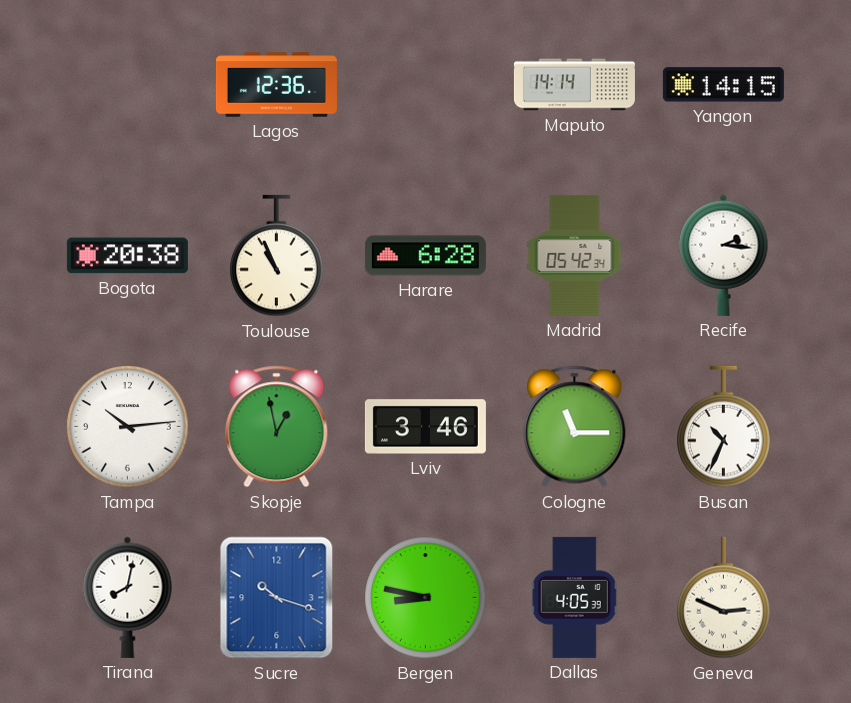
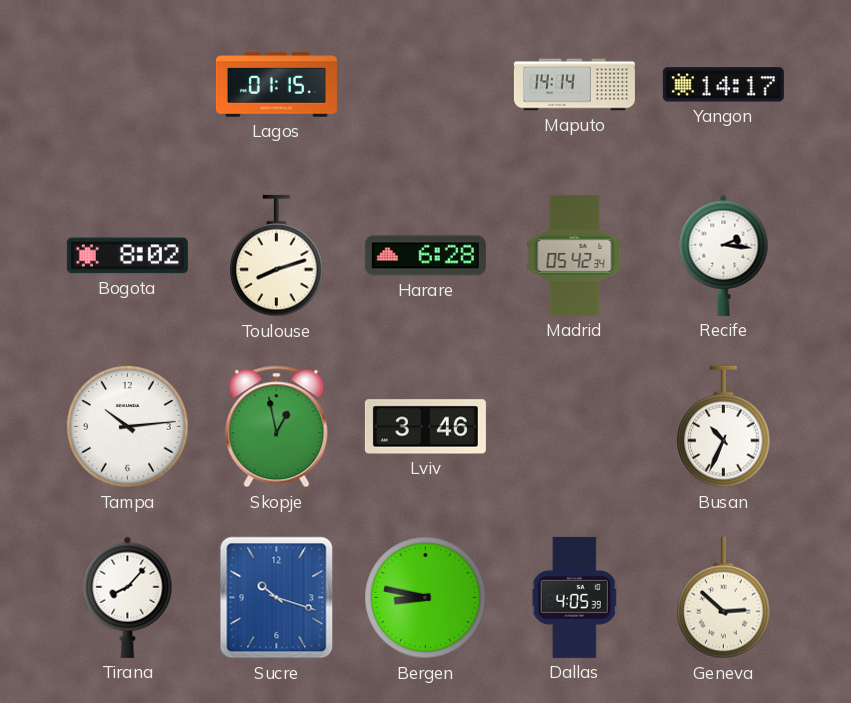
Lagos: 12:36 -> 01:15
Yangon: 14:15 -> 14:17
Bogota: 20:38 -> 8:02
Toulouse: 10:56 -> 8:12
Cologne: 11:15 -> none
Tirana: 8:02 -> 8:07
Geneva: 2:49 -> 2:52
